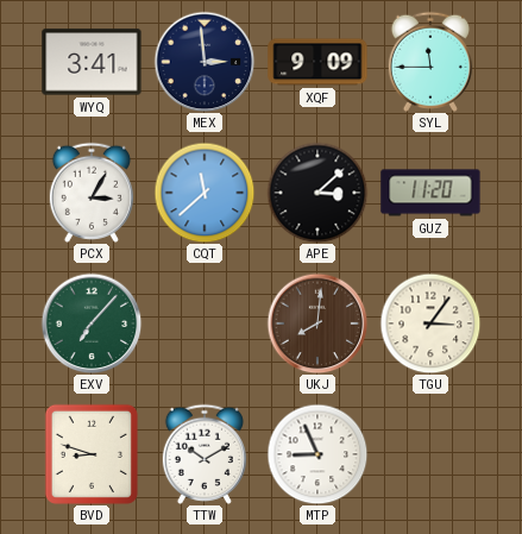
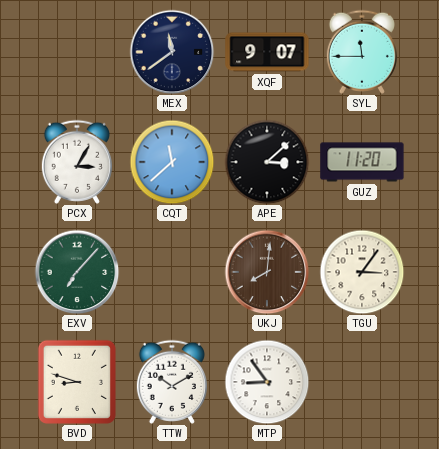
WYQ: 3:41 -> none
MEX: 2:59 -> 11:39
XQF: 9:09 -> 9:07
MTP: 8:56 -> 8:54
